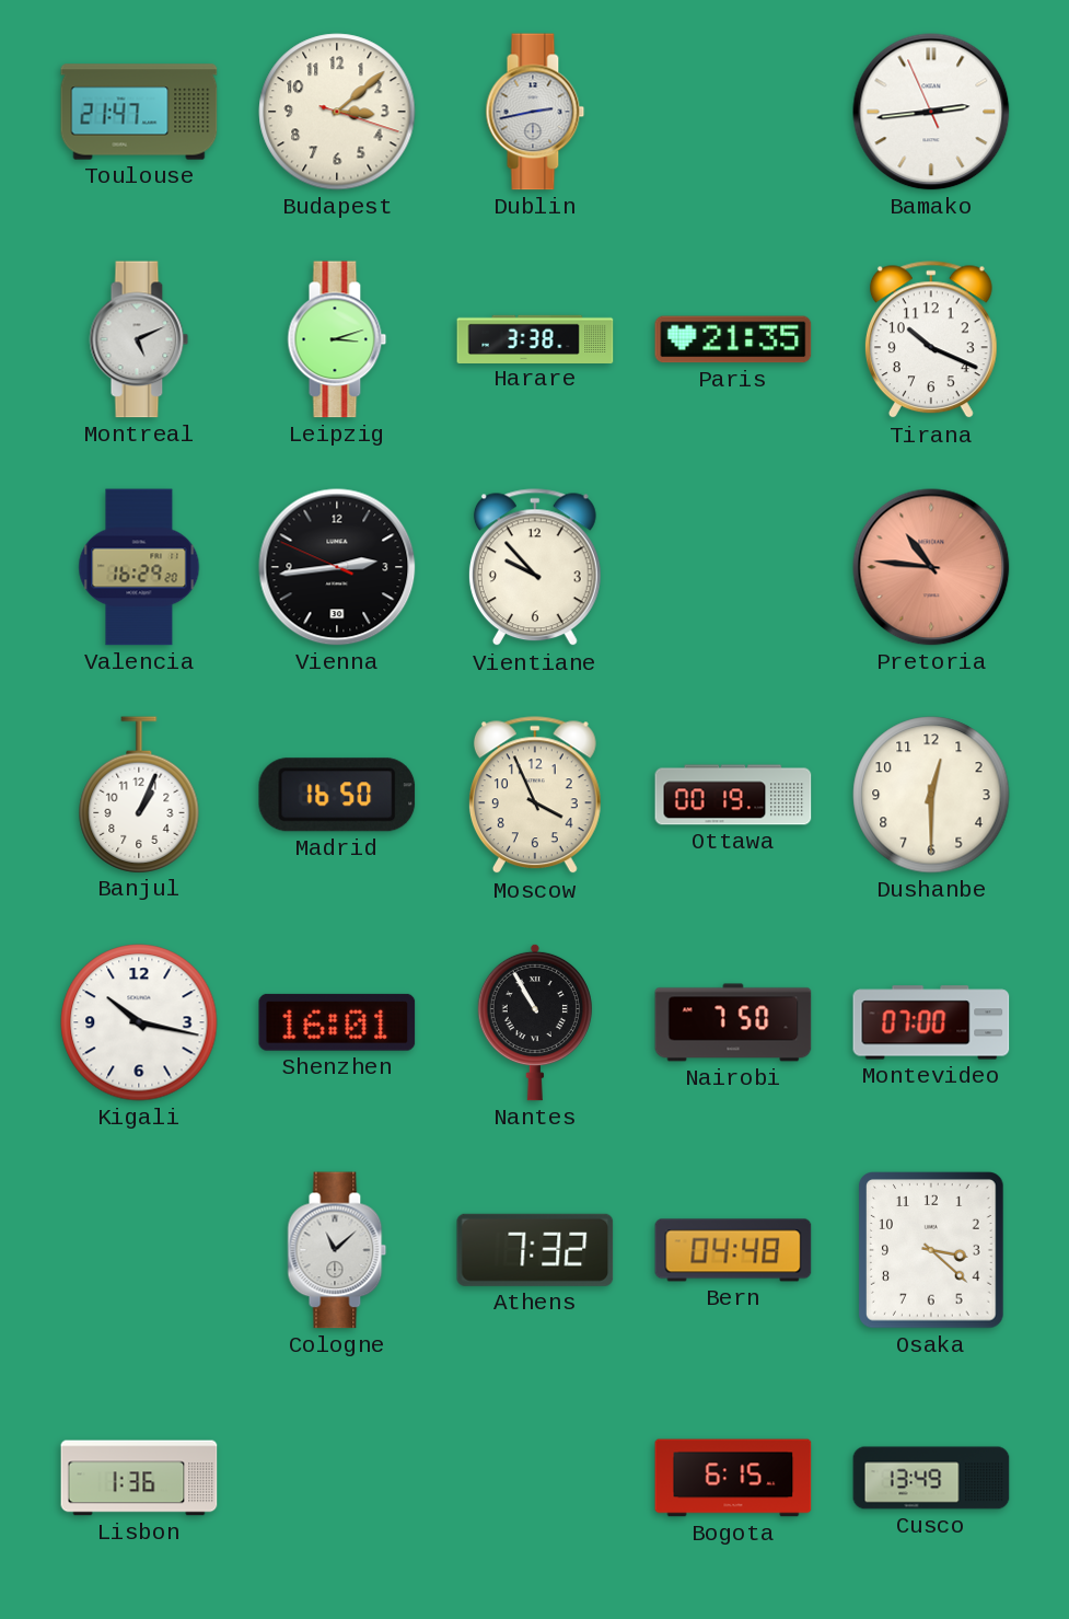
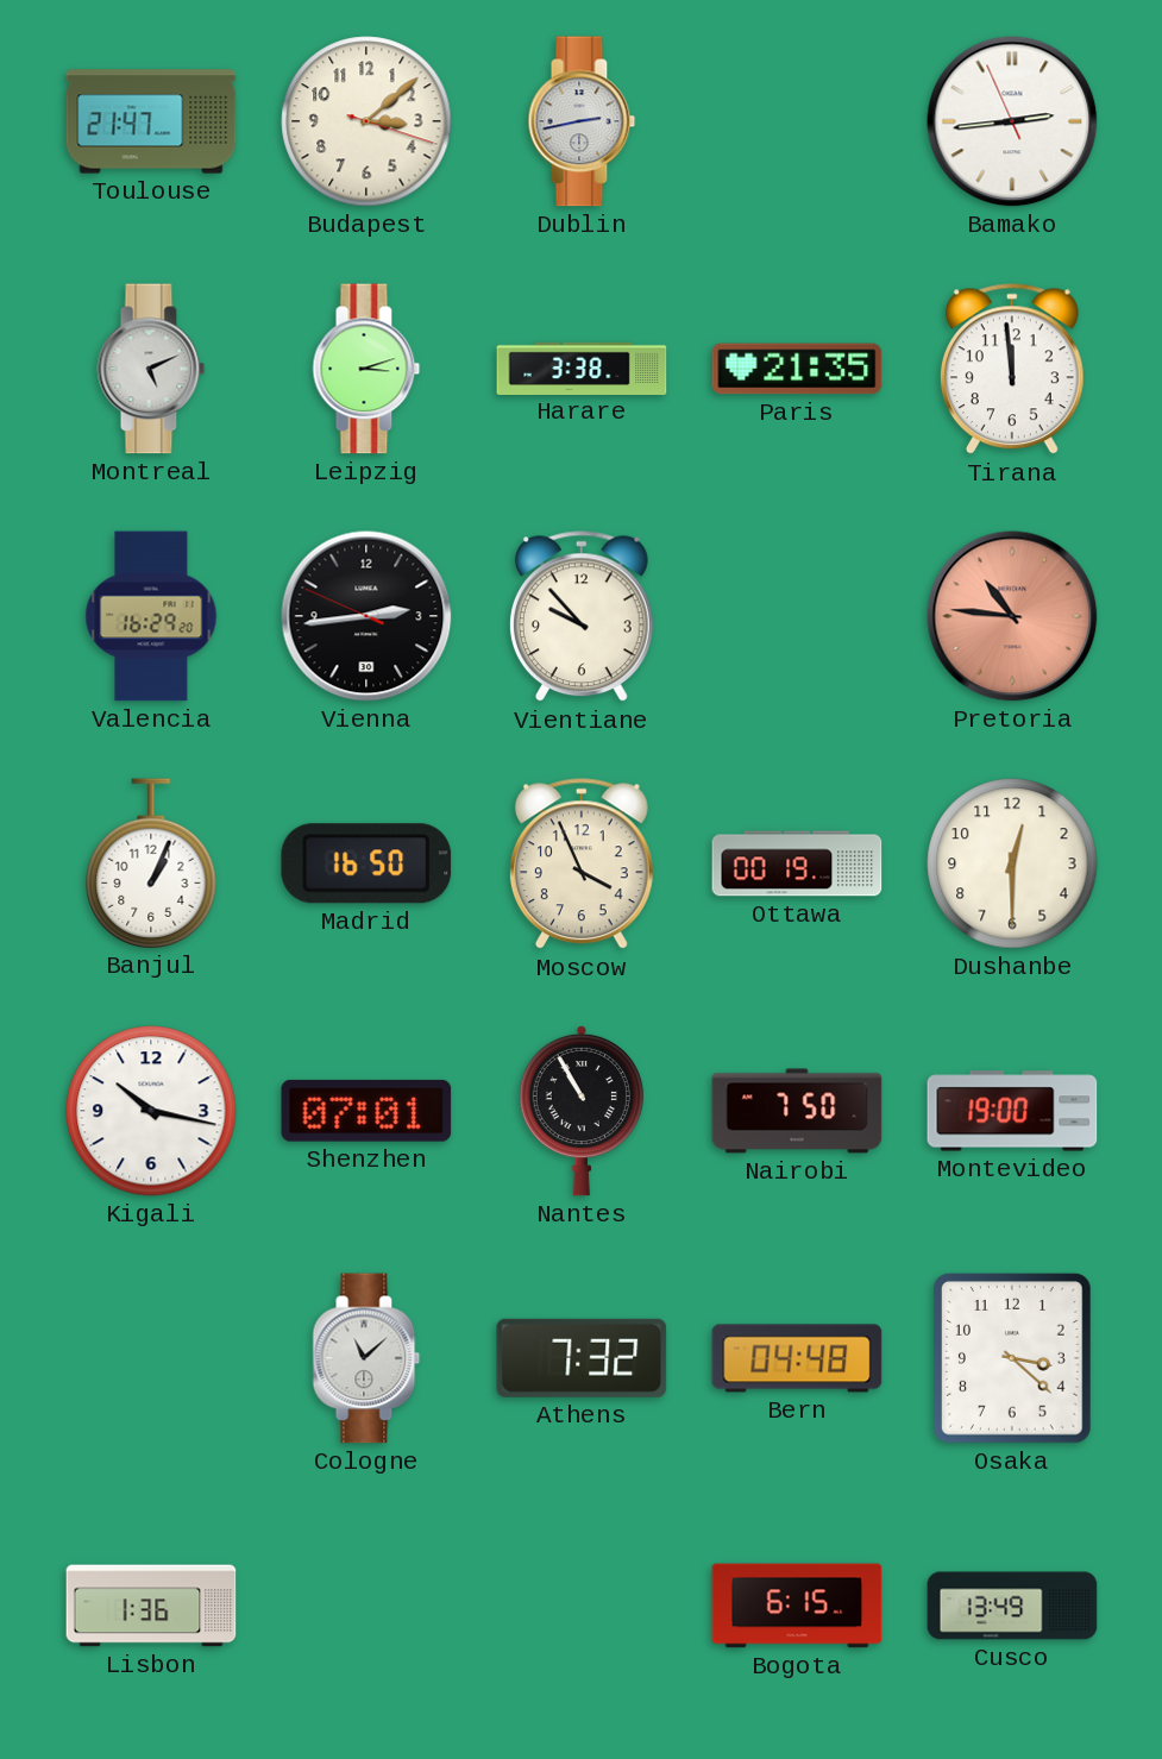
Tirana: 10:19 -> 11:59
Shenzhen: 16:01 -> 07:01
Montevideo: 07:00 -> 19:00
